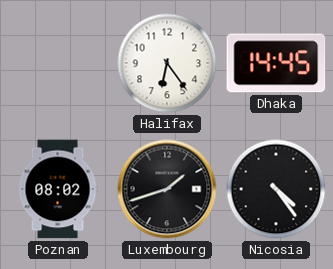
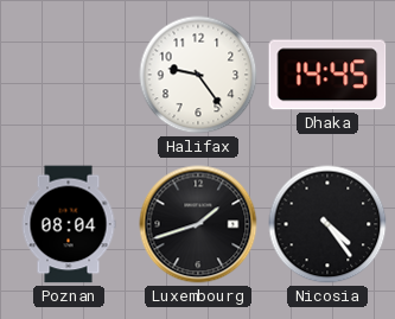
Halifax: 6:24 -> 9:24
Poznan: 08:02 -> 08:04
